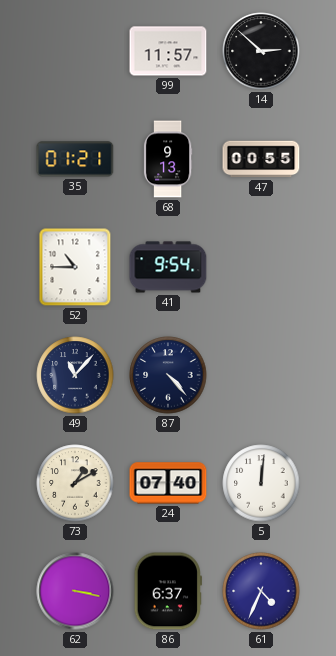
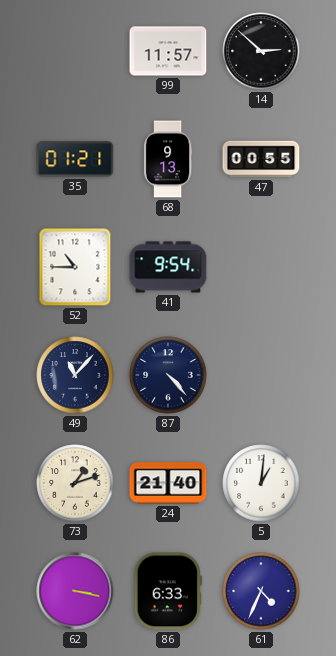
73: 1:10 -> 1:12
24: 07:40 -> 21:40
5: 12:01 -> 1:01
86: 6:37 -> 6:33
